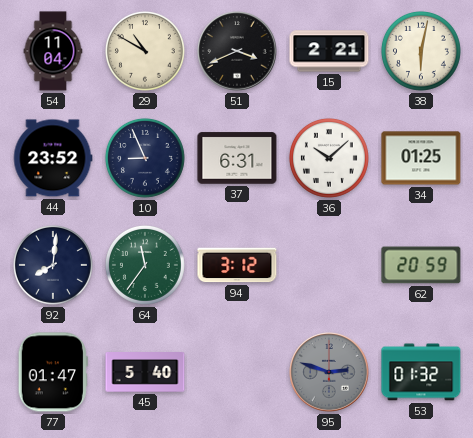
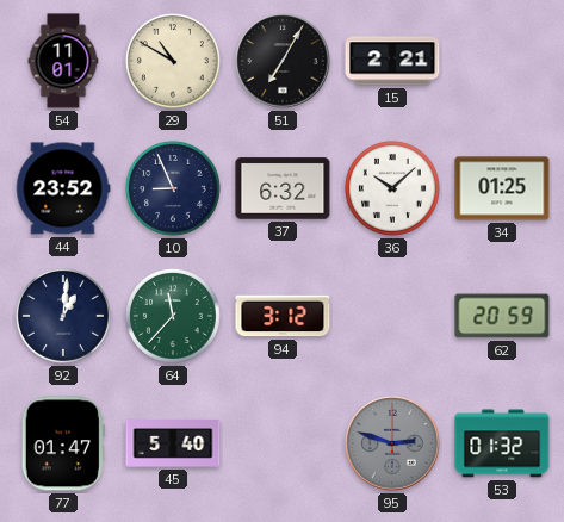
54: 11:04 -> 11:01
51: 3:41 -> 7:05
38: 6:02 -> none
37: 6:31 -> 6:32
92: 8:01 -> 1:01
64: 11:36 -> 11:37
